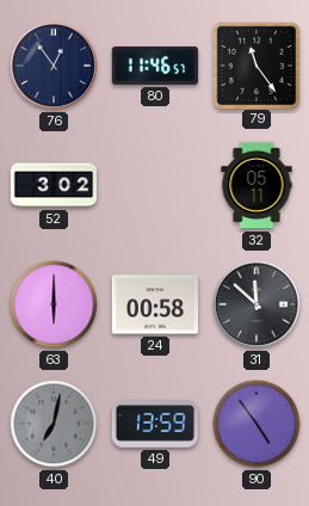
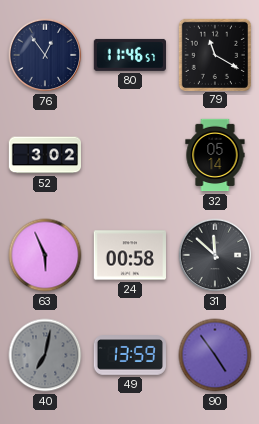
79: 11:24 -> 11:20
32: 05:11 -> 05:14
63: 6:00 -> 5:56
